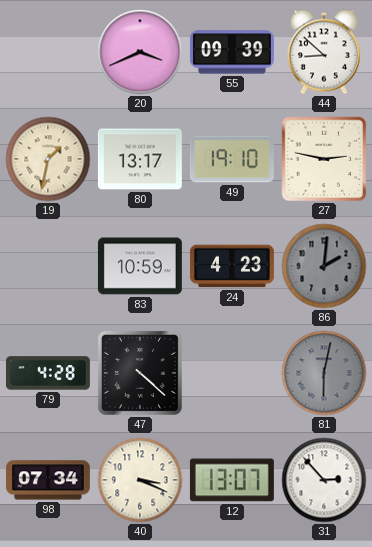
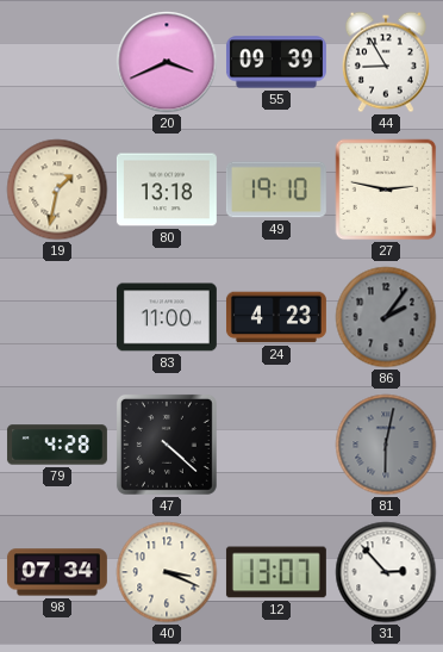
44: 8:52 -> 8:55
80: 13:17 -> 13:18
83: 10:59 -> 11:00
86: 2:01 -> 2:06
